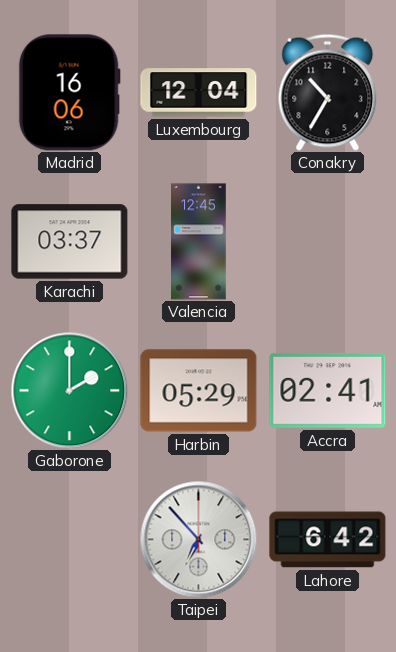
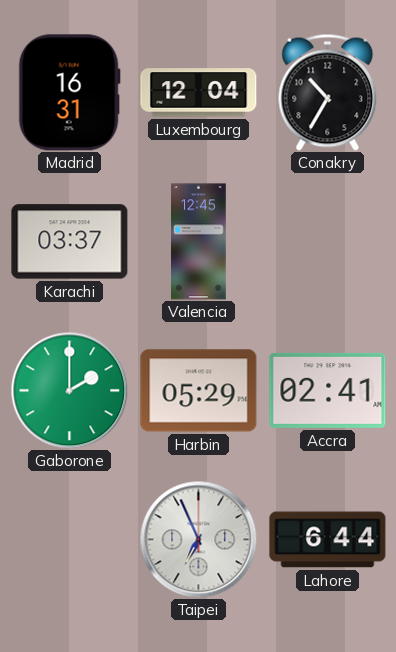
Madrid: 16:06 -> 16:31
Taipei: 6:53 -> 6:56
Lahore: 6:42 -> 6:44
